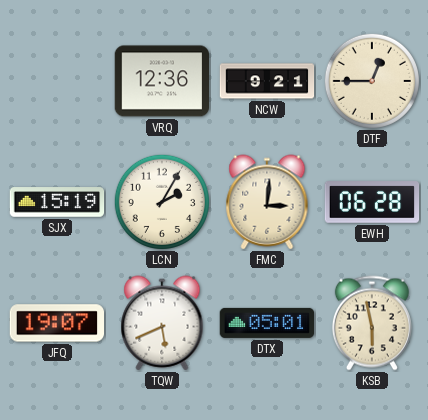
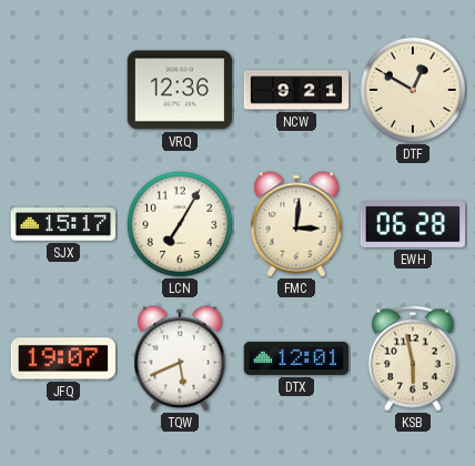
DTF: 12:45 -> 12:50
SJX: 15:19 -> 15:17
LCN: 2:05 -> 7:05
DTX: 05:01 -> 12:01
